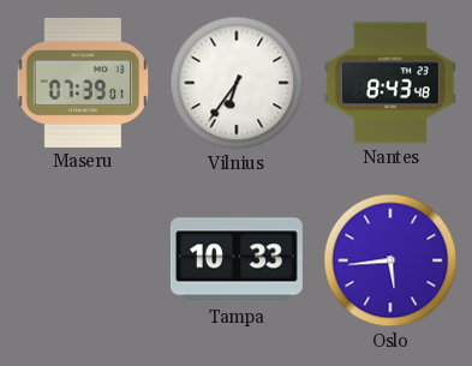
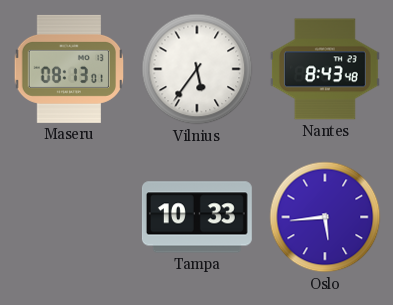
Maseru: 07:39 -> 08:13
Vilnius: 6:36 -> 5:36
